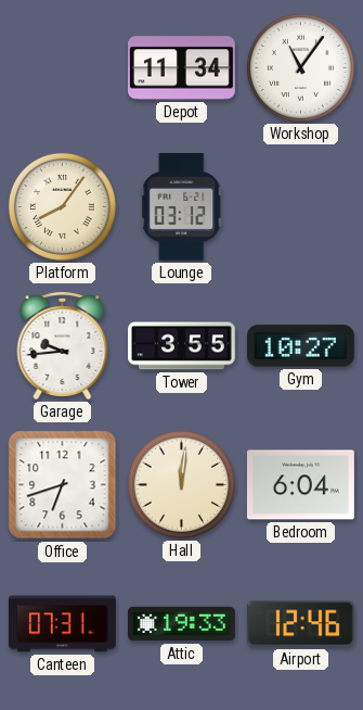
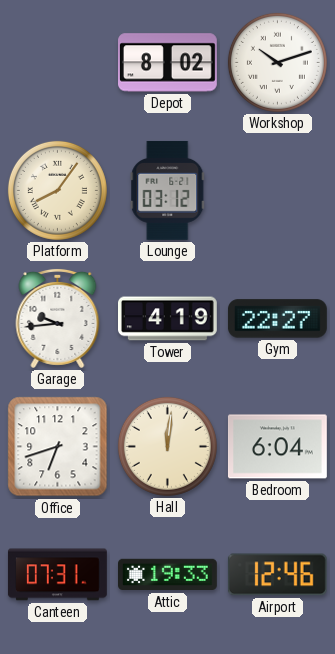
Depot: 11:34 -> 8:02
Workshop: 11:06 -> 10:12
Tower: 3:55 -> 4:19
Gym: 10:27 -> 22:27
